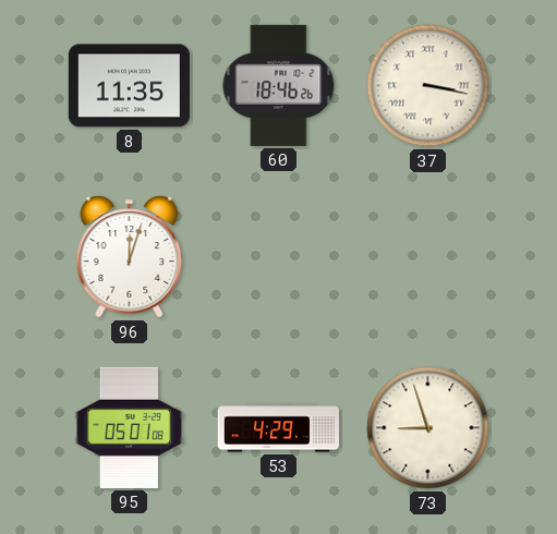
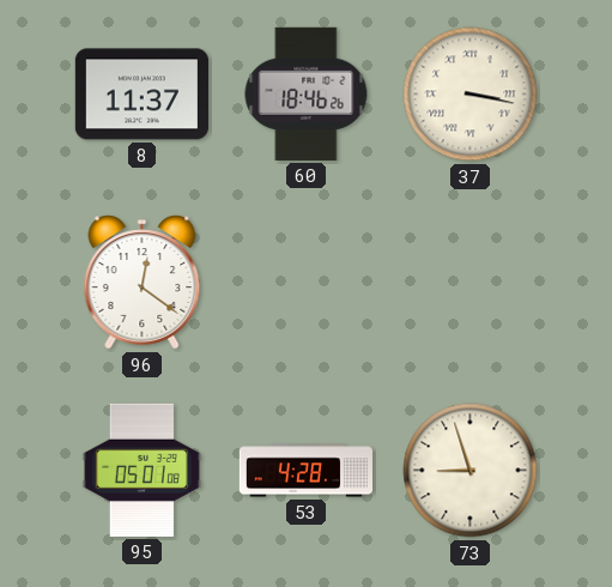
8: 11:35 -> 11:37
96: 12:03 -> 12:21
53: 4:29 -> 4:28
